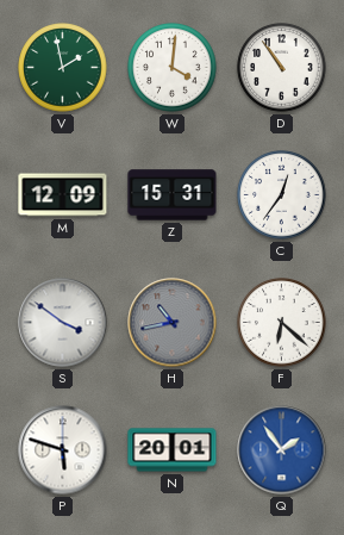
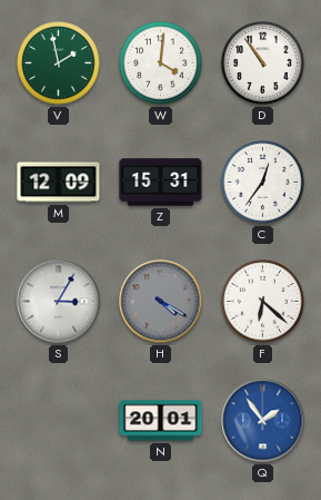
S: 3:51 -> 3:05
H: 10:43 -> 4:20
P: 5:48 -> none
